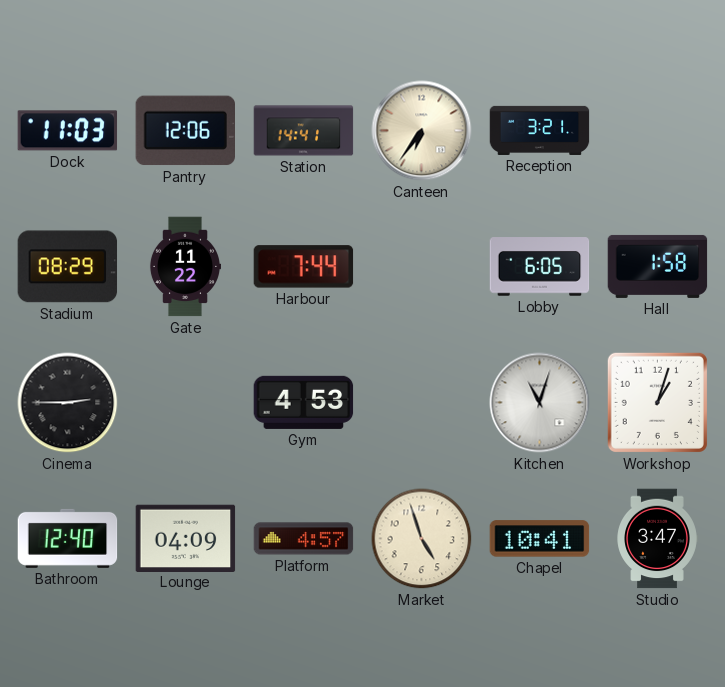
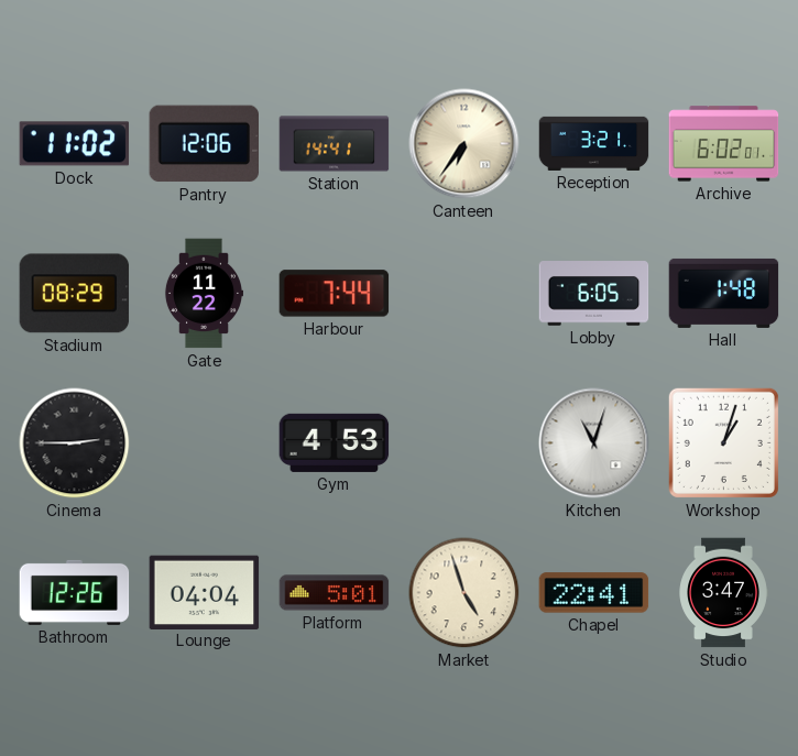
Dock: 11:03 -> 11:02
Archive: none -> 6:02
Hall: 1:58 -> 1:48
Bathroom: 12:40 -> 12:26
Lounge: 04:09 -> 04:04
Platform: 4:57 -> 5:01
Chapel: 10:41 -> 22:41
